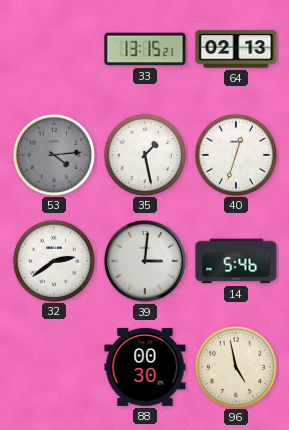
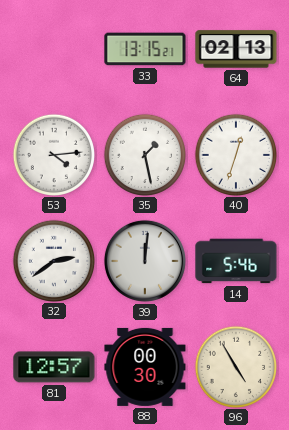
53 dial: grey -> white
39: 3:01 -> 12:01
81: none -> 12:57
96: 4:58 -> 4:55
